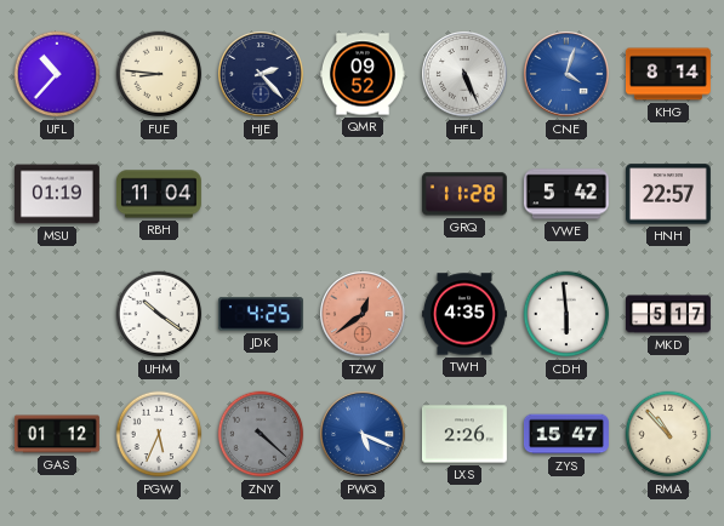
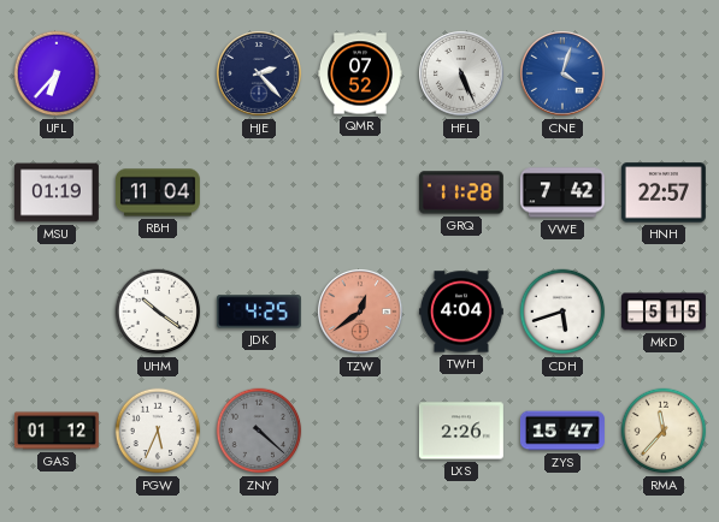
UFL: 10:37 -> 6:37
FUE: 8:46 -> none
QMR: 09:52 -> 07:52
KHG: 8:14 -> none
VWE: 5:42 -> 7:42
TWH: 4:35 -> 4:04
CDH: 5:59 -> 5:42
MKD: 5:17 -> 5:15
PWQ: 5:19 -> none
RMA: 10:53 -> 11:37
